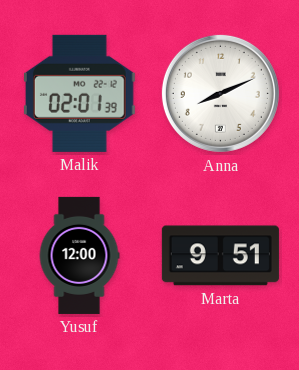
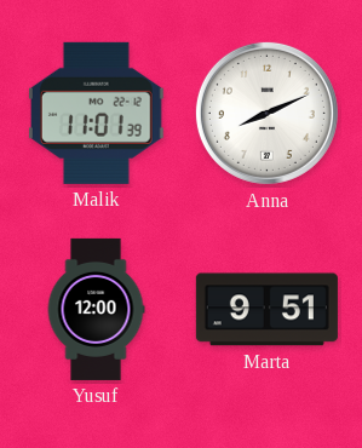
Malik: 02:01 -> 11:01
